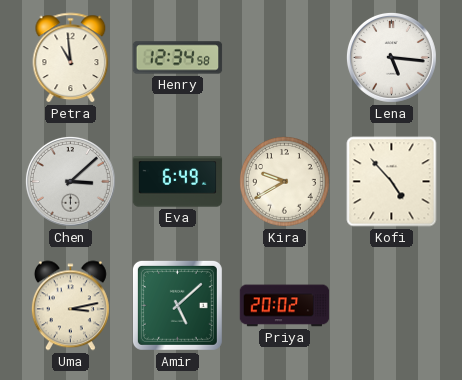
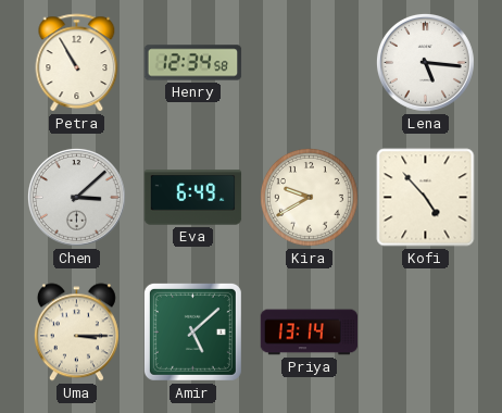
Petra: 10:59 -> 10:55
Uma: 3:13 -> 3:15
Priya: 20:02 -> 13:14
